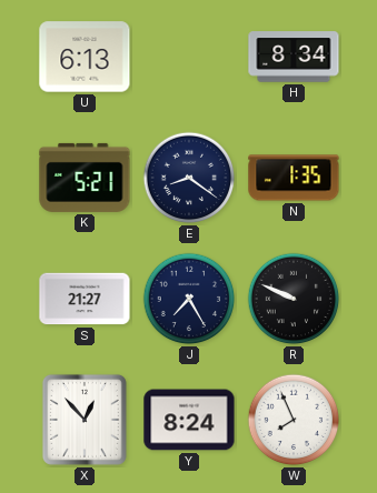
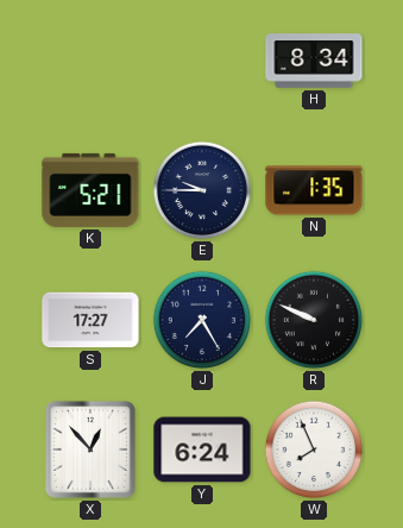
U: 6:13 -> none
E: 8:21 -> 9:45
S: 21:27 -> 17:27
Y: 8:24 -> 6:24
